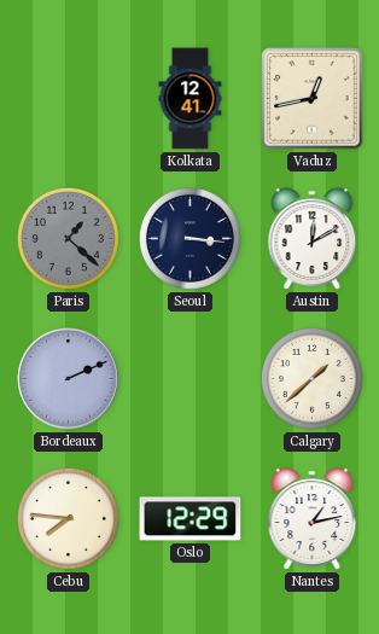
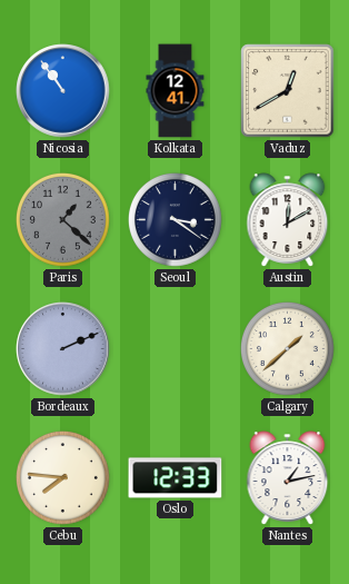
Nicosia: none -> 10:54
Vaduz: 12:43 -> 12:40
Seoul: 3:16 -> 3:21
Oslo: 12:29 -> 12:33
